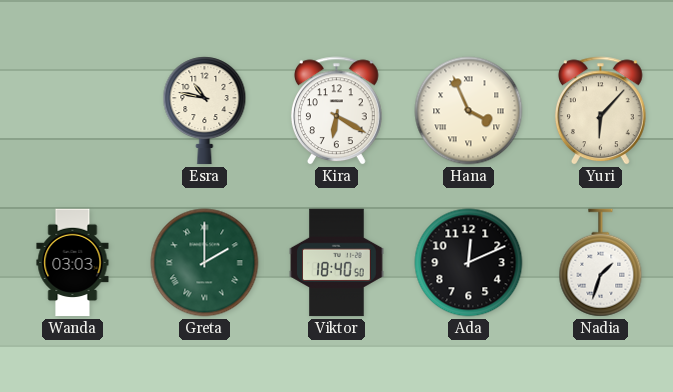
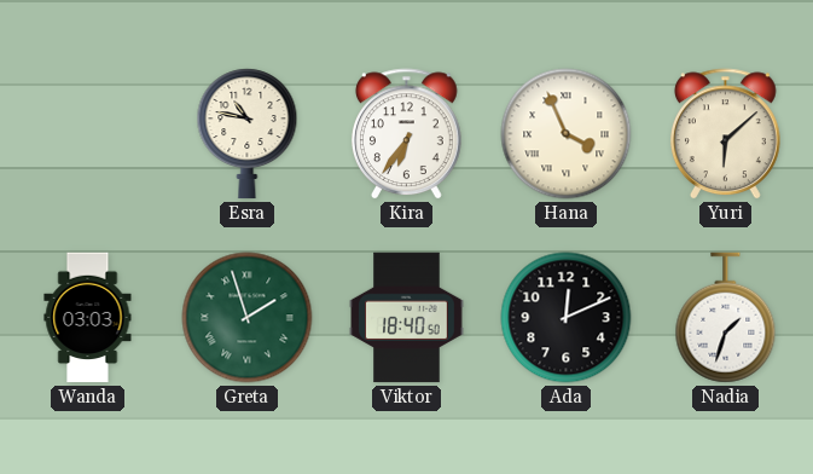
Kira: 6:20 -> 6:36
Yuri: 6:07 -> 6:08
Greta: 2:00 -> 1:57
